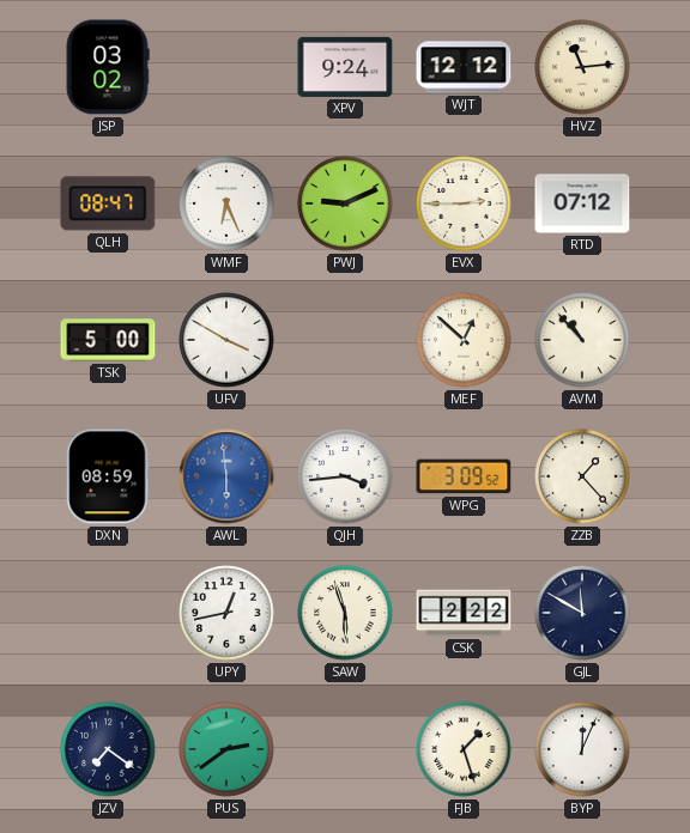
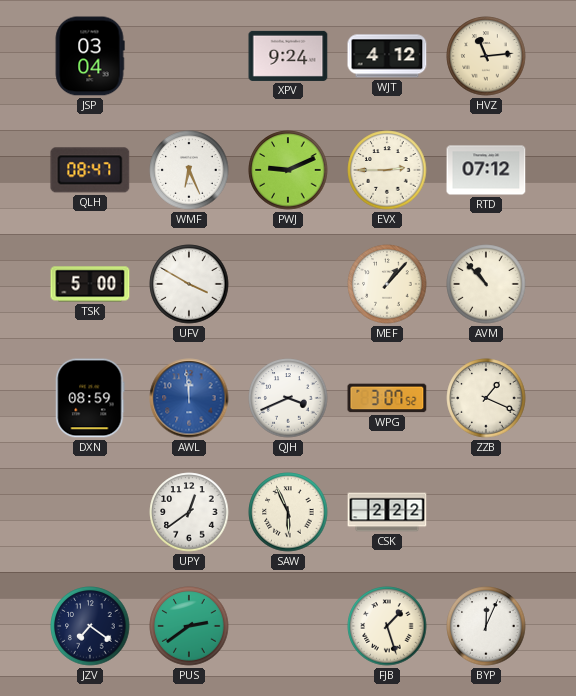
JSP: 03:02 -> 03:04
WJT: 12:12 -> 4:12
MEF: 12:52 -> 1:07
AWL: 5:59 -> 11:59
QJH: 3:44 -> 3:41
WPG: 3:09 -> 3:07
ZZB: 1:23 -> 1:19
UPY: 12:43 -> 12:39
SAW: 5:57 -> 5:56
GJL: 11:50 -> none
